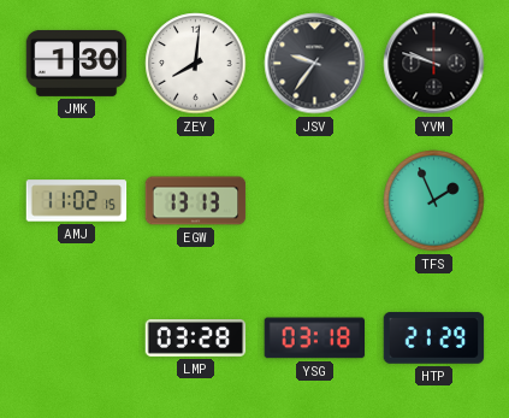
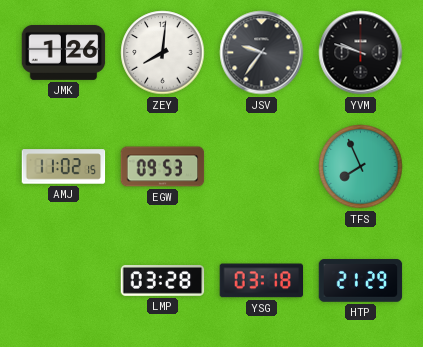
JMK: 1:30 -> 1:26
EGW: 13:13 -> 09:53
TFS: 1:56 -> 7:56
